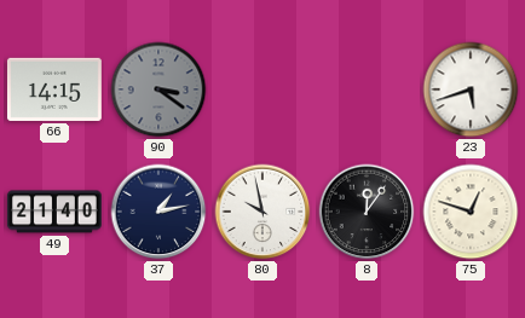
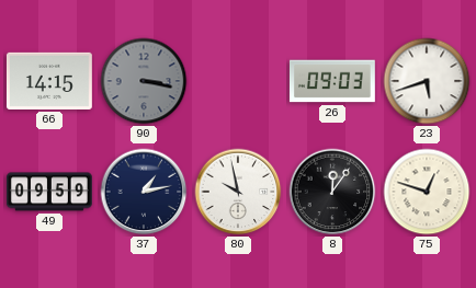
90: 3:21 -> 3:17
26: none -> 09:03
49: 21:40 -> 09:59
